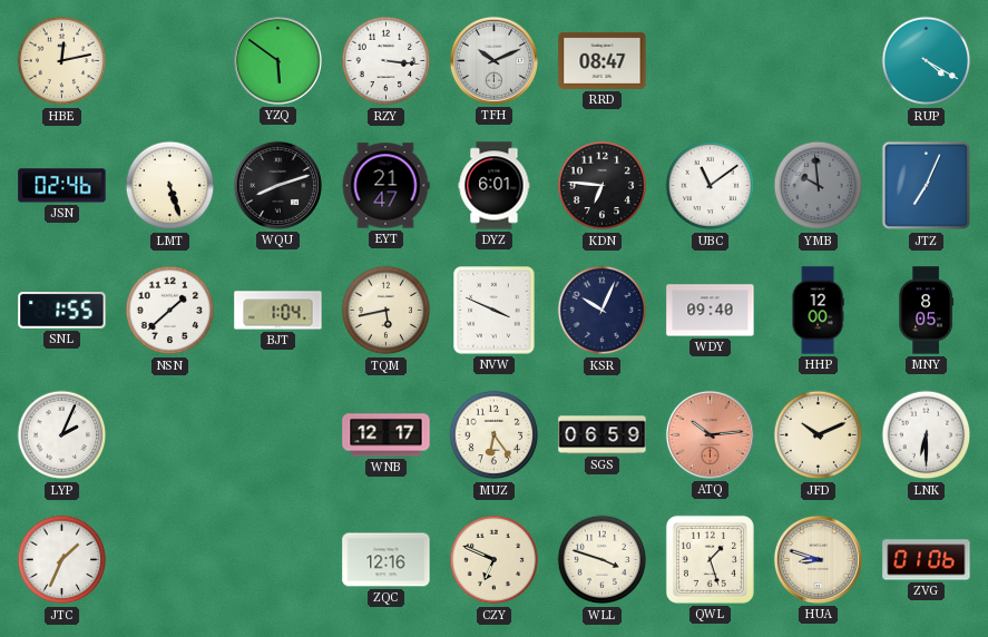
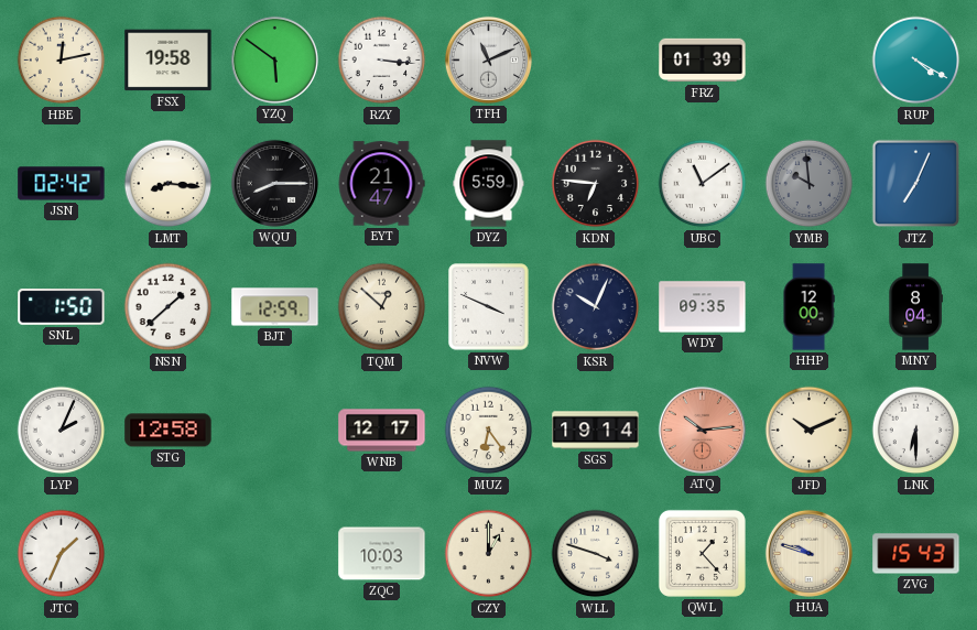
FSX: none -> 19:58
TFH: 10:11 -> 11:11
RRD: 08:47 -> none
FRZ: none -> 01:39
JSN: 02:46 -> 02:42
LMT: 5:27 -> 8:16
WQU: 8:12 -> 8:15
DYZ: 6:01 -> 5:59
SNL: 1:55 -> 1:50
BJT: 1:04 -> 12:59
TQM: 5:43 -> 12:52
WDY: 09:40 -> 09:35
MNY: 8:05 -> 8:04
STG: none -> 12:58
SGS: 06:59 -> 19:14
ZQC: 12:16 -> 10:03
CZY: 6:49 -> 1:00
QWL: 1:27 -> 1:23
HUA: 8:48 -> 9:48
ZVG: 01:06 -> 15:43
